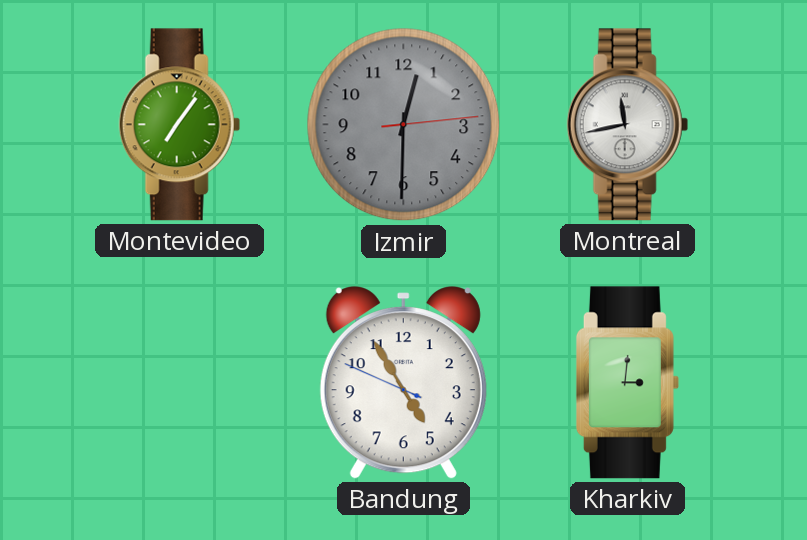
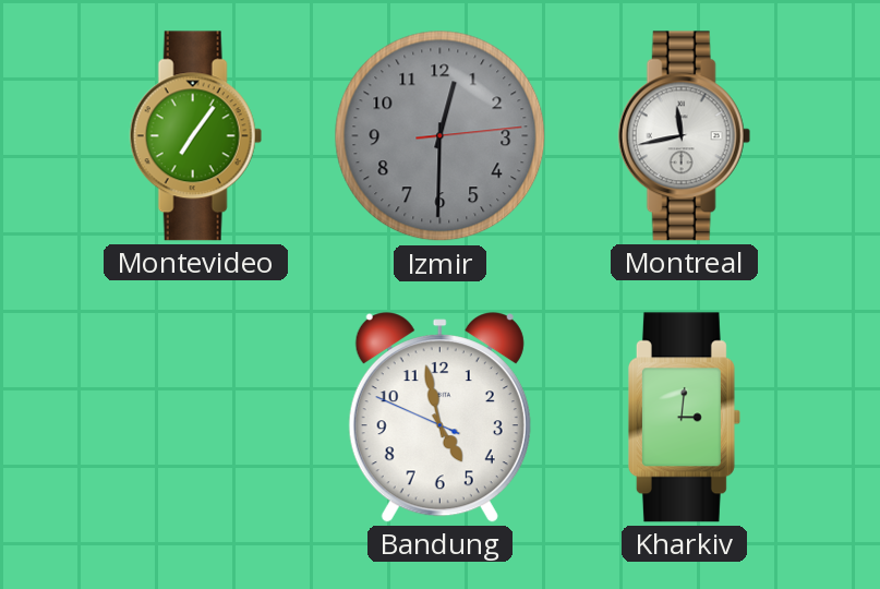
Bandung: 4:54 -> 4:57
